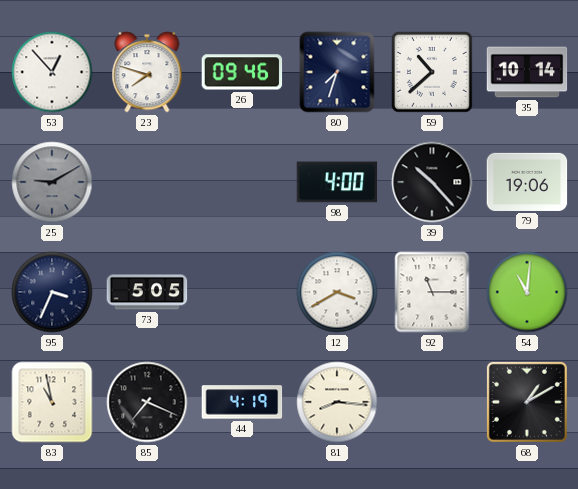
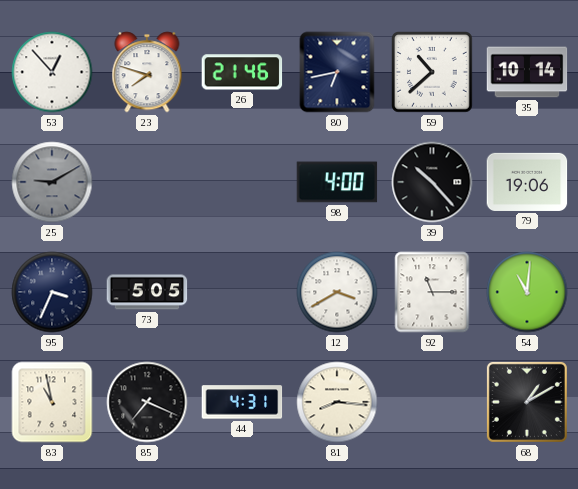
26: 09:46 -> 21:46
80: 7:33 -> 6:43
44: 4:19 -> 4:31
